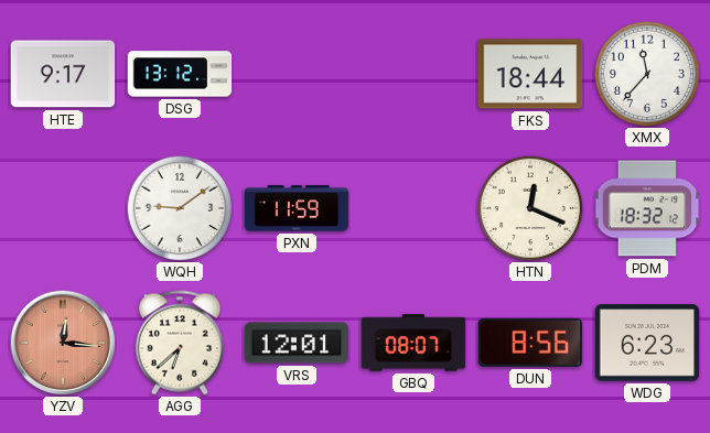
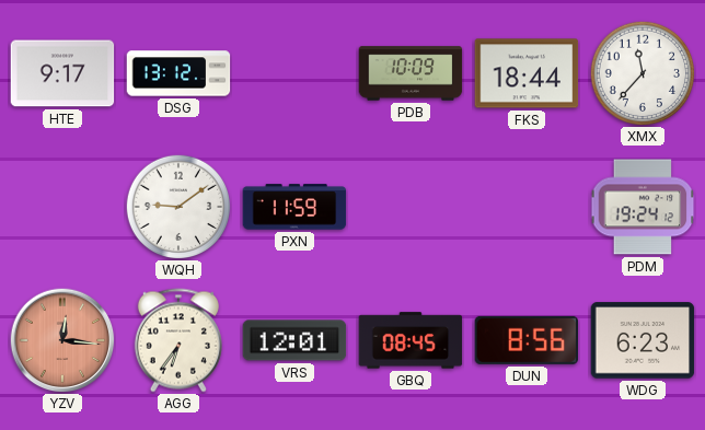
PDB: none -> 10:09
HTN: 12:19 -> none
PDM: 18:32 -> 19:24
AGG: 6:38 -> 6:36
GBQ: 08:07 -> 08:45
